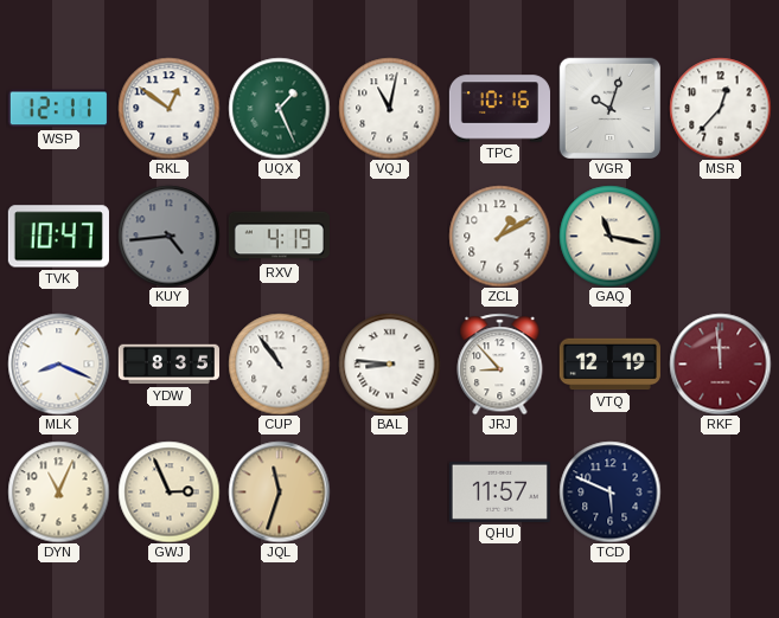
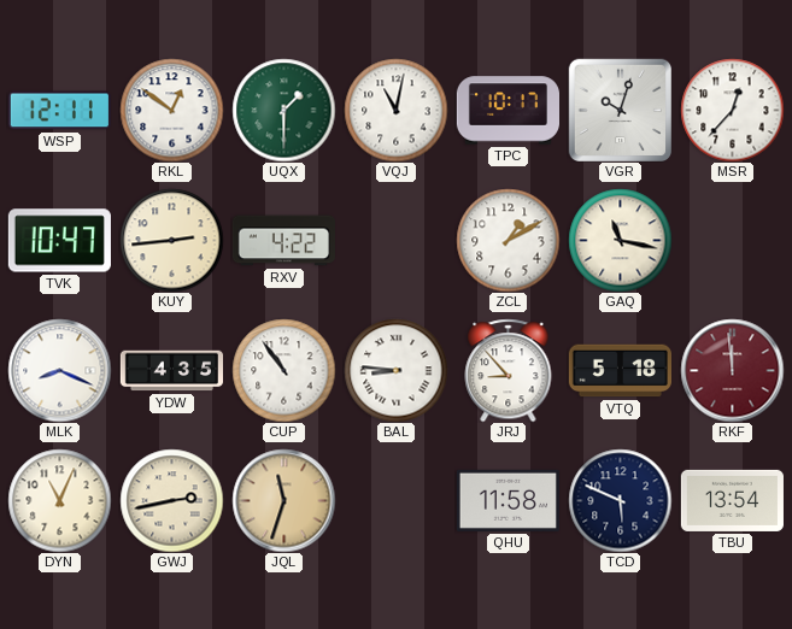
UQX: 1:26 -> 1:30
TPC: 10:16 -> 10:17
KUY: 4:44 -> 2:44
KUY dial: grey -> cream
RXV: 4:19 -> 4:22
YDW: 8:35 -> 4:35
VTQ: 12:19 -> 5:18
GWJ: 2:56 -> 2:43
QHU: 11:57 -> 11:58
TBU: none -> 13:54
